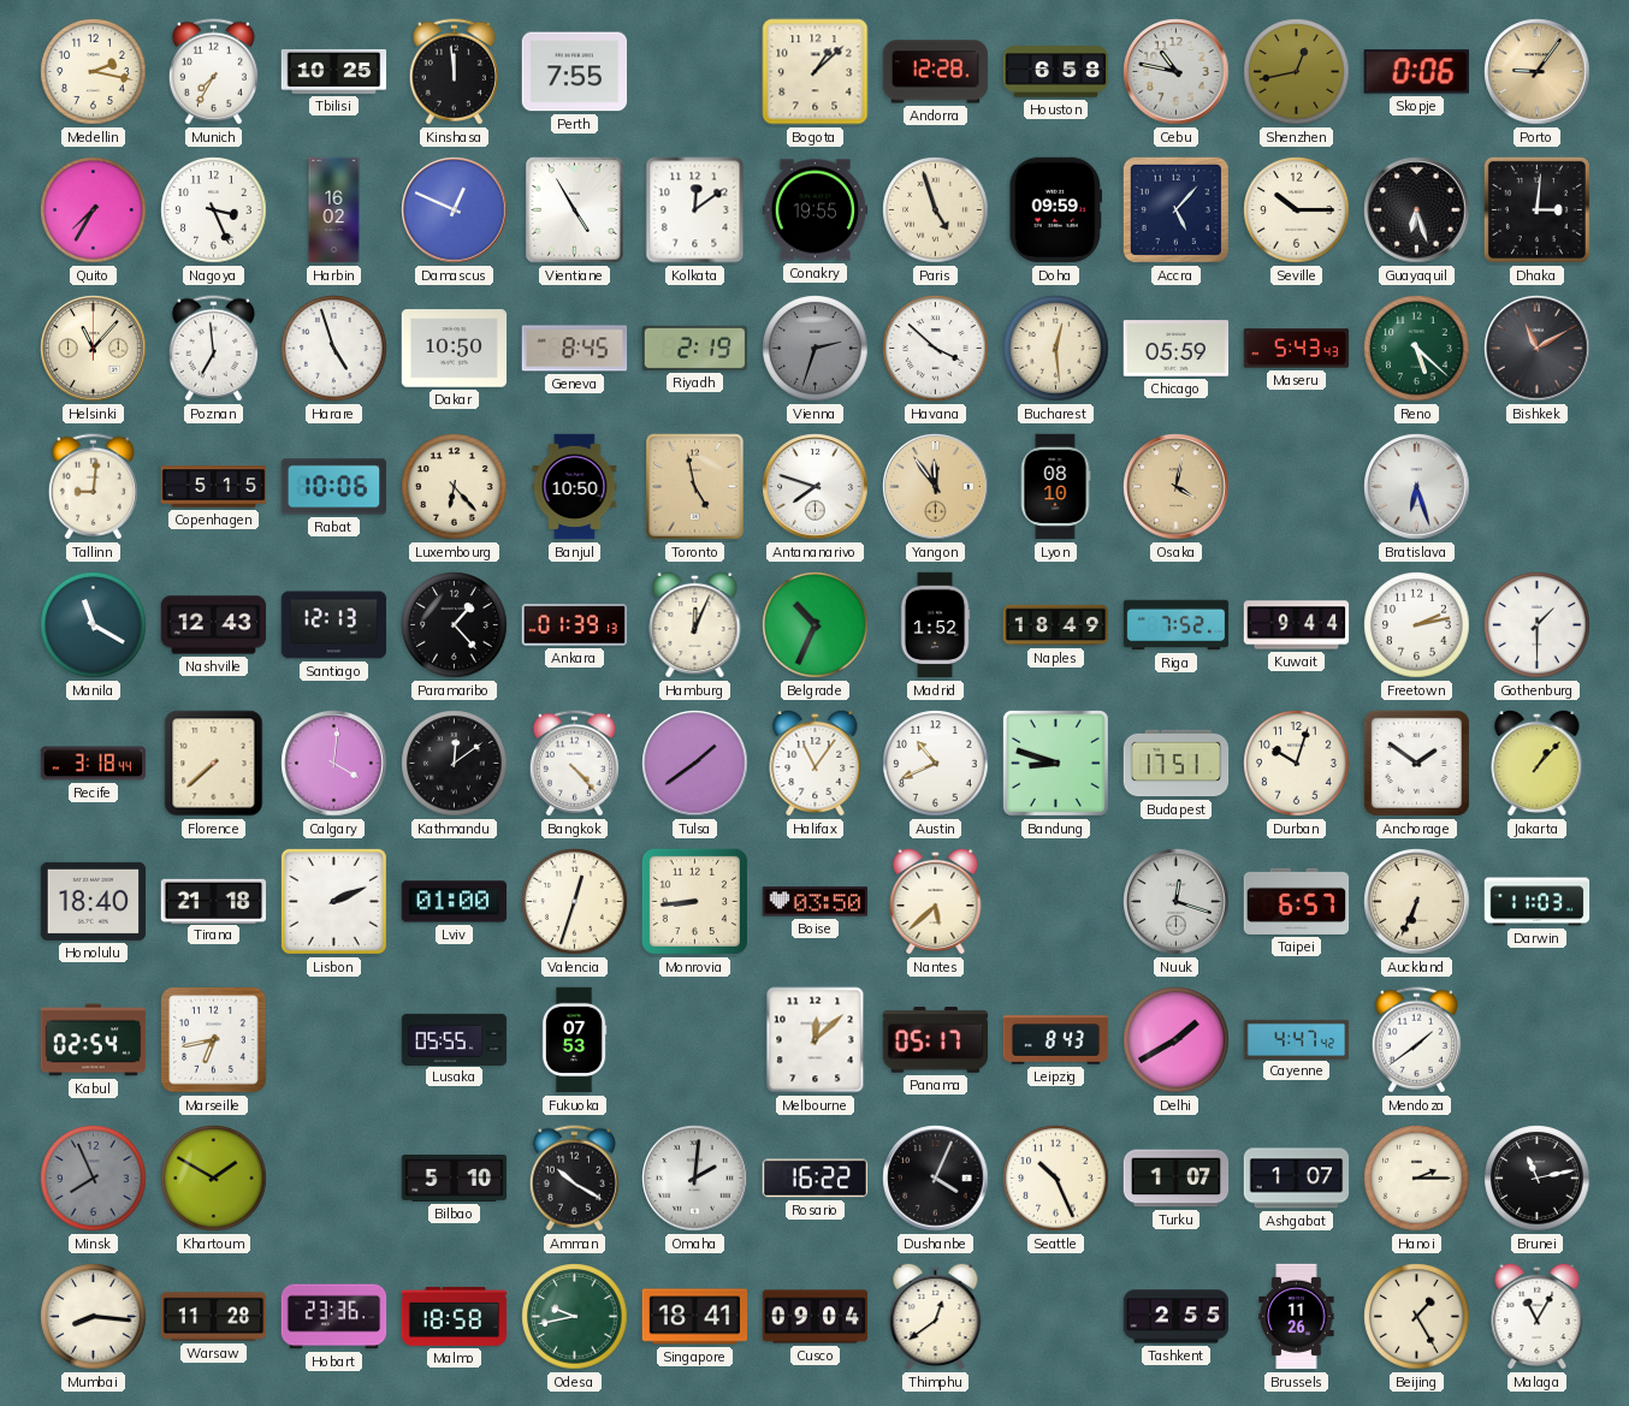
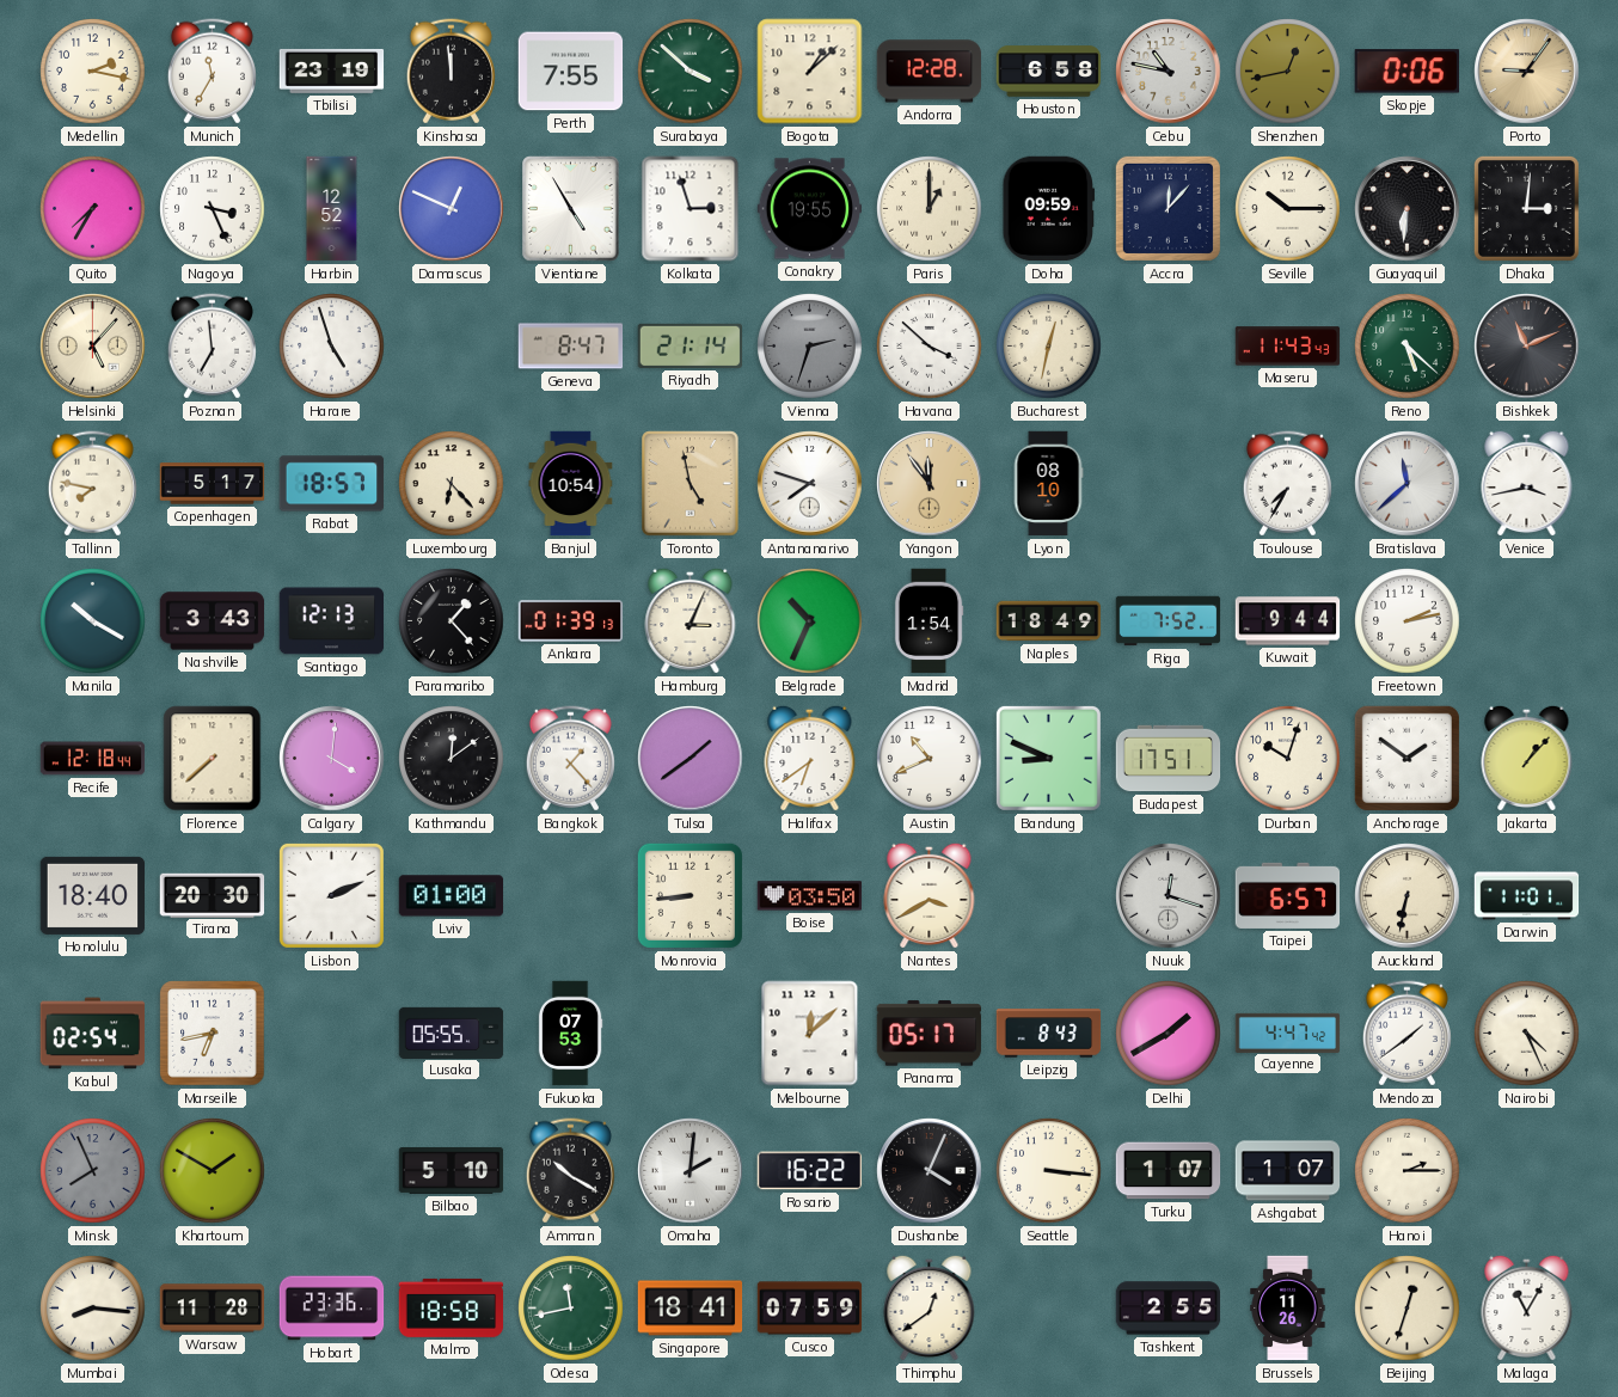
Munich: 7:35 -> 11:35
Tbilisi: 10:25 -> 23:19
Surabaya: none -> 3:52
Harbin: 16:02 -> 12:52
Kolkata: 12:09 -> 2:57
Paris: 4:57 -> 1:00
Accra: 5:07 -> 12:07
Guayaquil: 6:27 -> 6:31
Helsinki: 11:07 -> 5:07
Dakar: 10:50 -> none
Geneva: 8:45 -> 8:47
Riyadh: 2:19 -> 21:14
Bucharest: 12:29 -> 12:32
Chicago: 05:59 -> none
Maseru: 5:43 -> 11:43
Bishkek: 11:10 -> 11:11
Tallinn: 9:01 -> 7:47
Copenhagen: 5:15 -> 5:17
Rabat: 10:06 -> 18:57
Banjul: 10:50 -> 10:54
Osaka: 4:02 -> none
Toulouse: none -> 7:35
Bratislava: 6:27 -> 11:38
Venice: none -> 3:43
Manila: 11:20 -> 10:20
Nashville: 12:43 -> 3:43
Hamburg: 12:04 -> 3:04
Madrid: 1:52 -> 1:54
Gothenburg: 1:30 -> none
Recife: 3:18 -> 12:18
Bangkok: 4:23 -> 1:23
Halifax: 11:06 -> 6:39
Bandung: 8:48 -> 8:49
Tirana: 21:18 -> 20:30
Valencia: 12:33 -> none
Nantes: 5:38 -> 3:40
Auckland: 6:34 -> 6:32
Darwin: 11:03 -> 11:01
Nairobi: none -> 4:26
Seattle: 10:26 -> 3:16
Brunei: 11:13 -> none
Odesa: 9:43 -> 11:43
Cusco: 09:04 -> 07:59
Beijing: 1:25 -> 12:33
